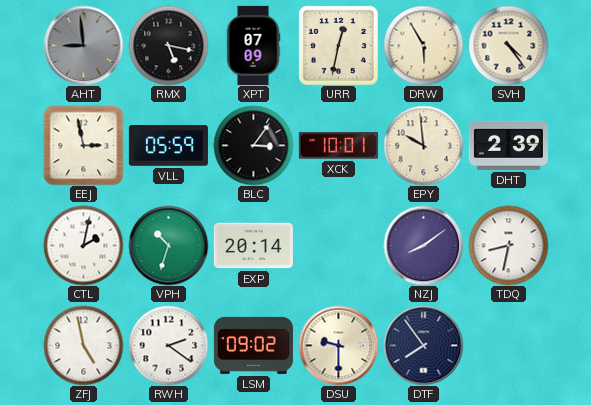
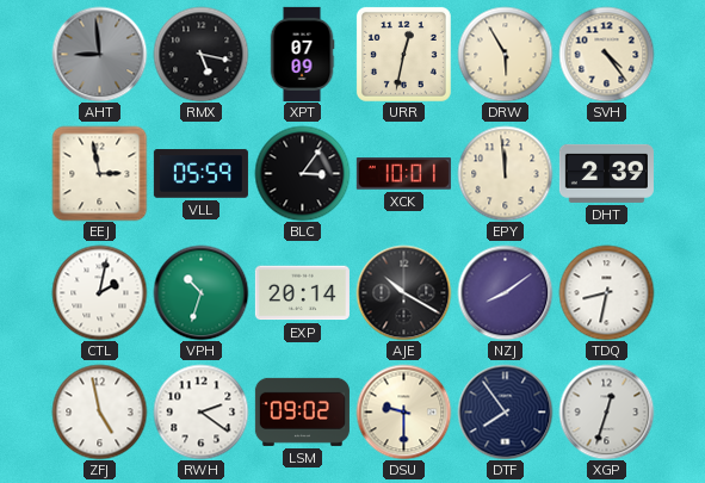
EPY: 9:59 -> 11:59
AJE: none -> 10:20
XGP: none -> 12:33
